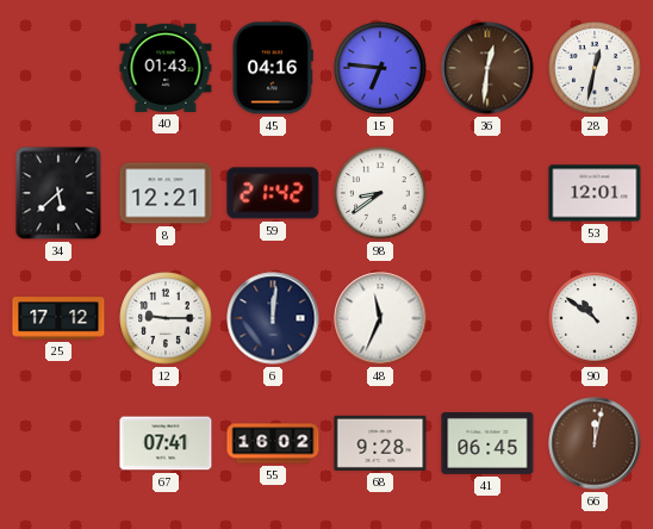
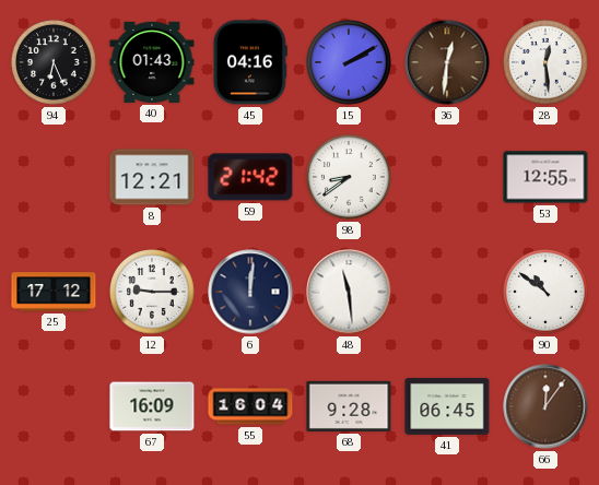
94: none -> 6:26
15: 6:46 -> 2:10
28: 12:32 -> 12:29
34: 5:38 -> none
53: 12:01 -> 12:55
48: 11:34 -> 11:29
67: 07:41 -> 16:09
55: 16:02 -> 16:04
66: 12:02 -> 12:06
